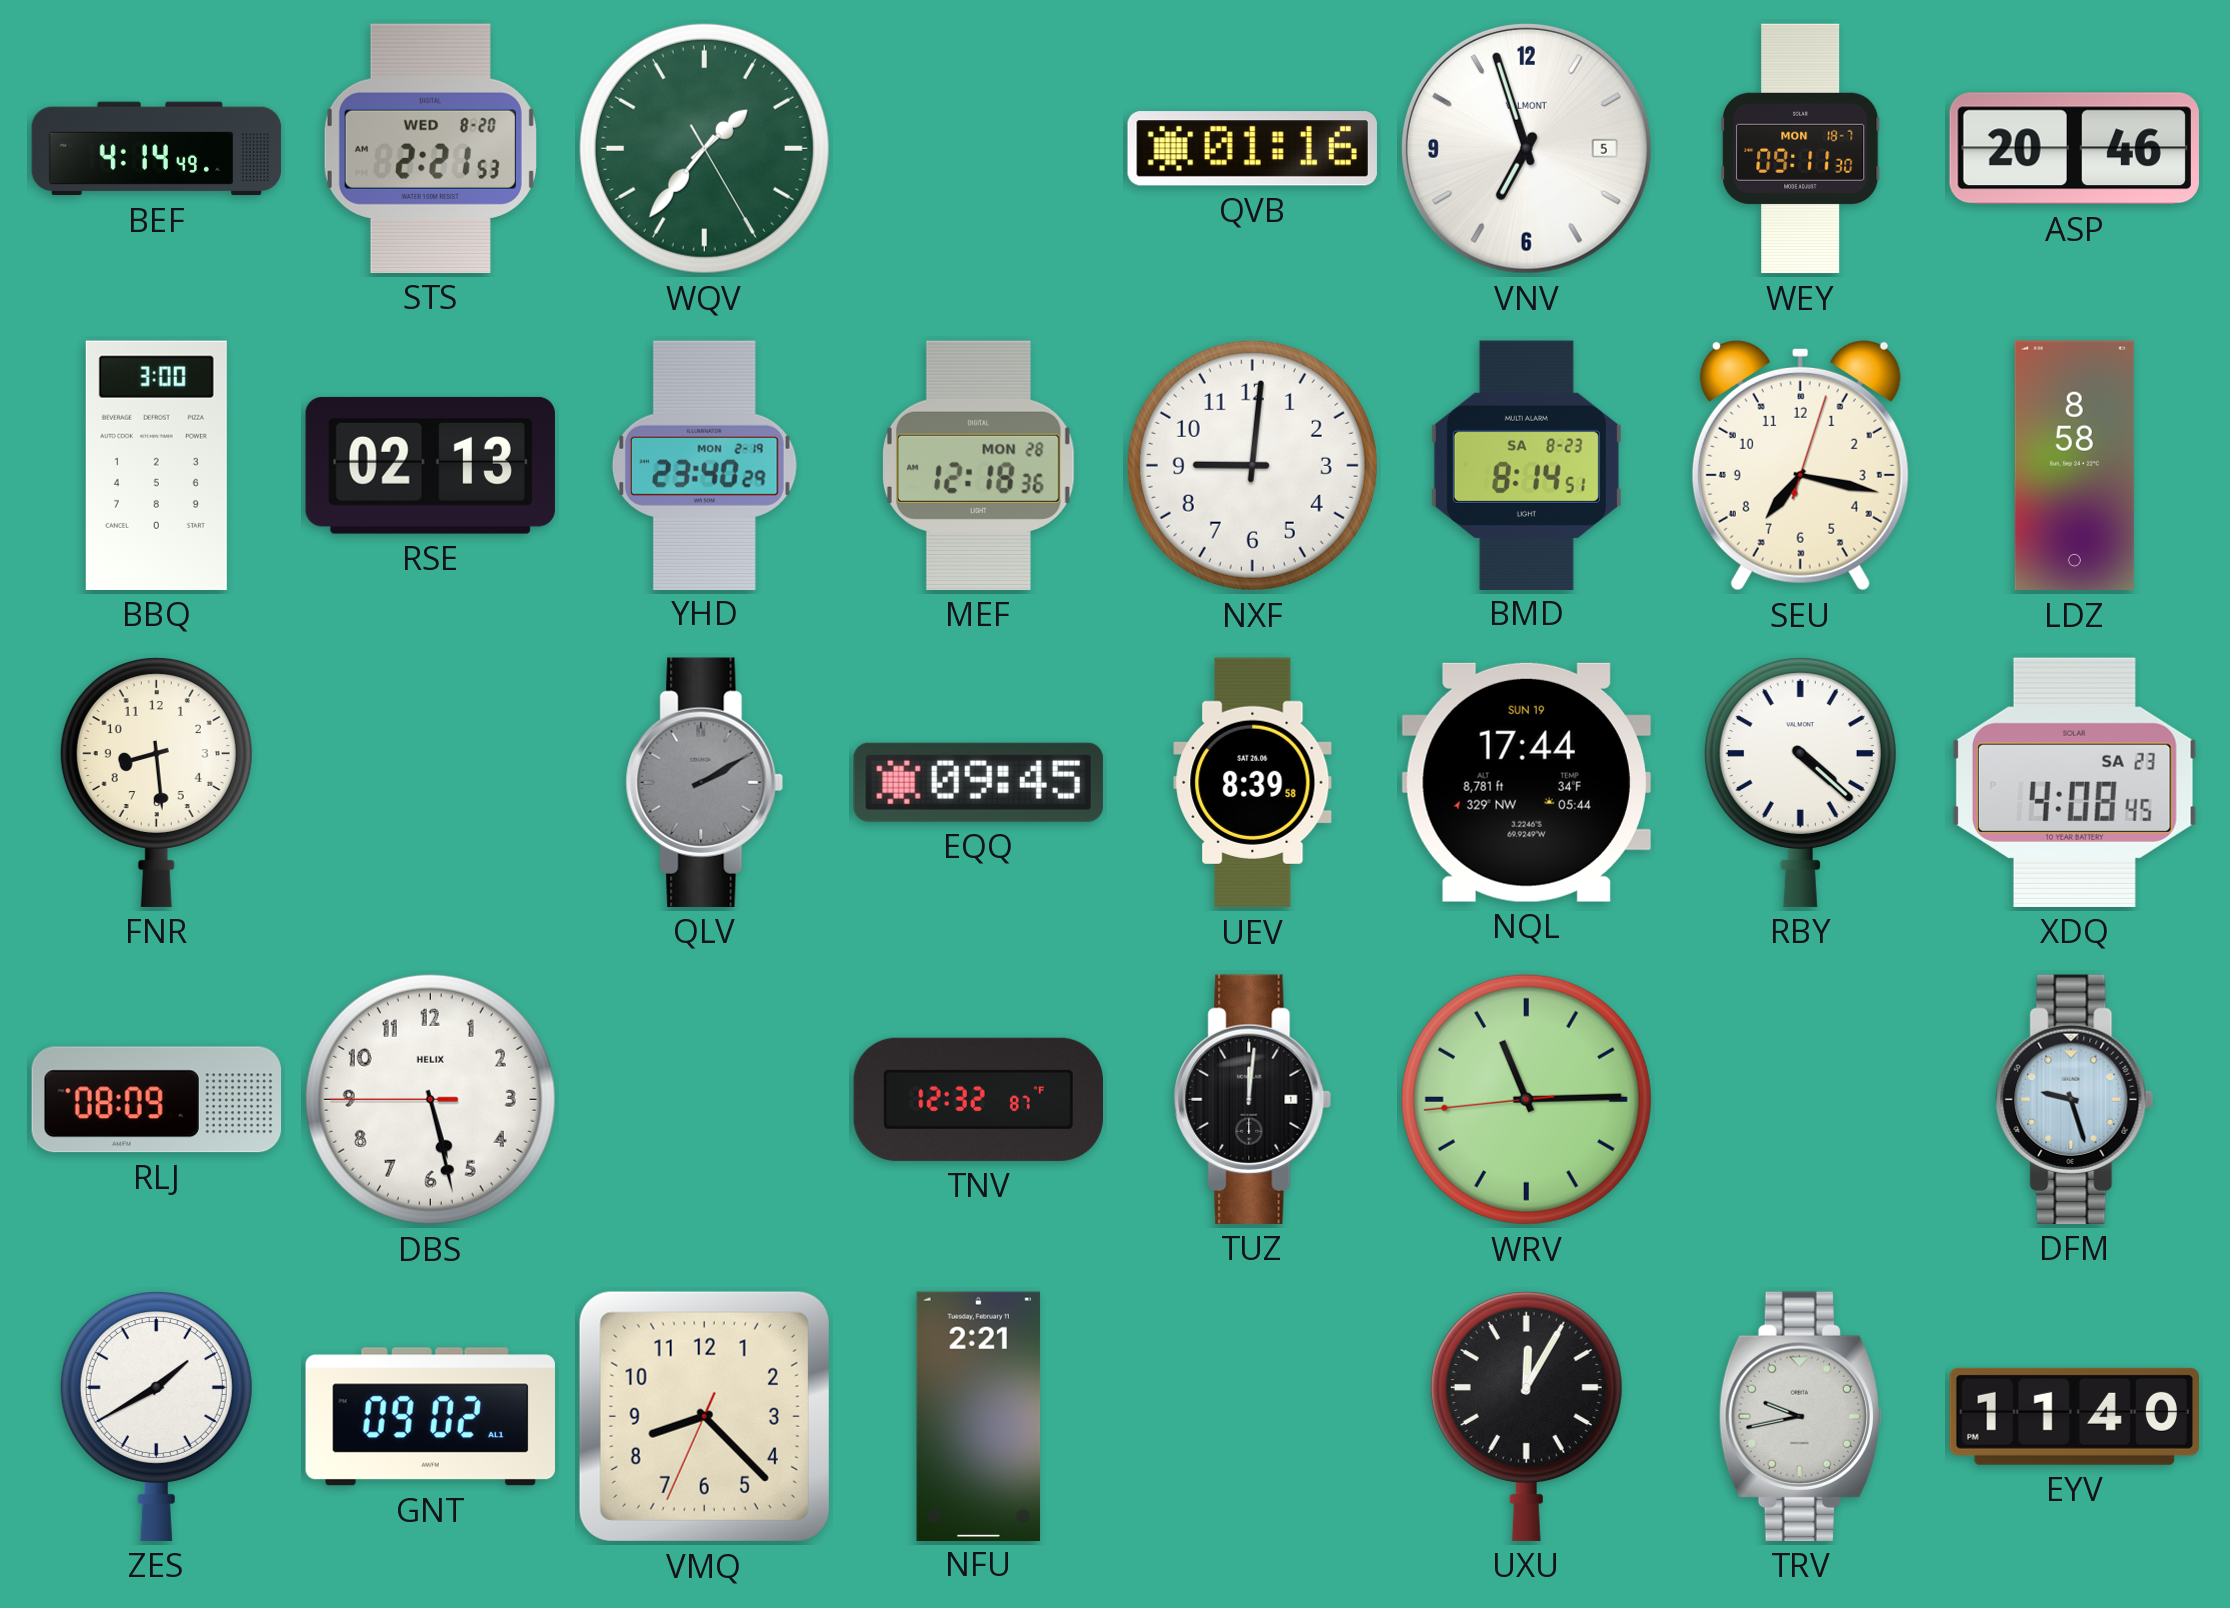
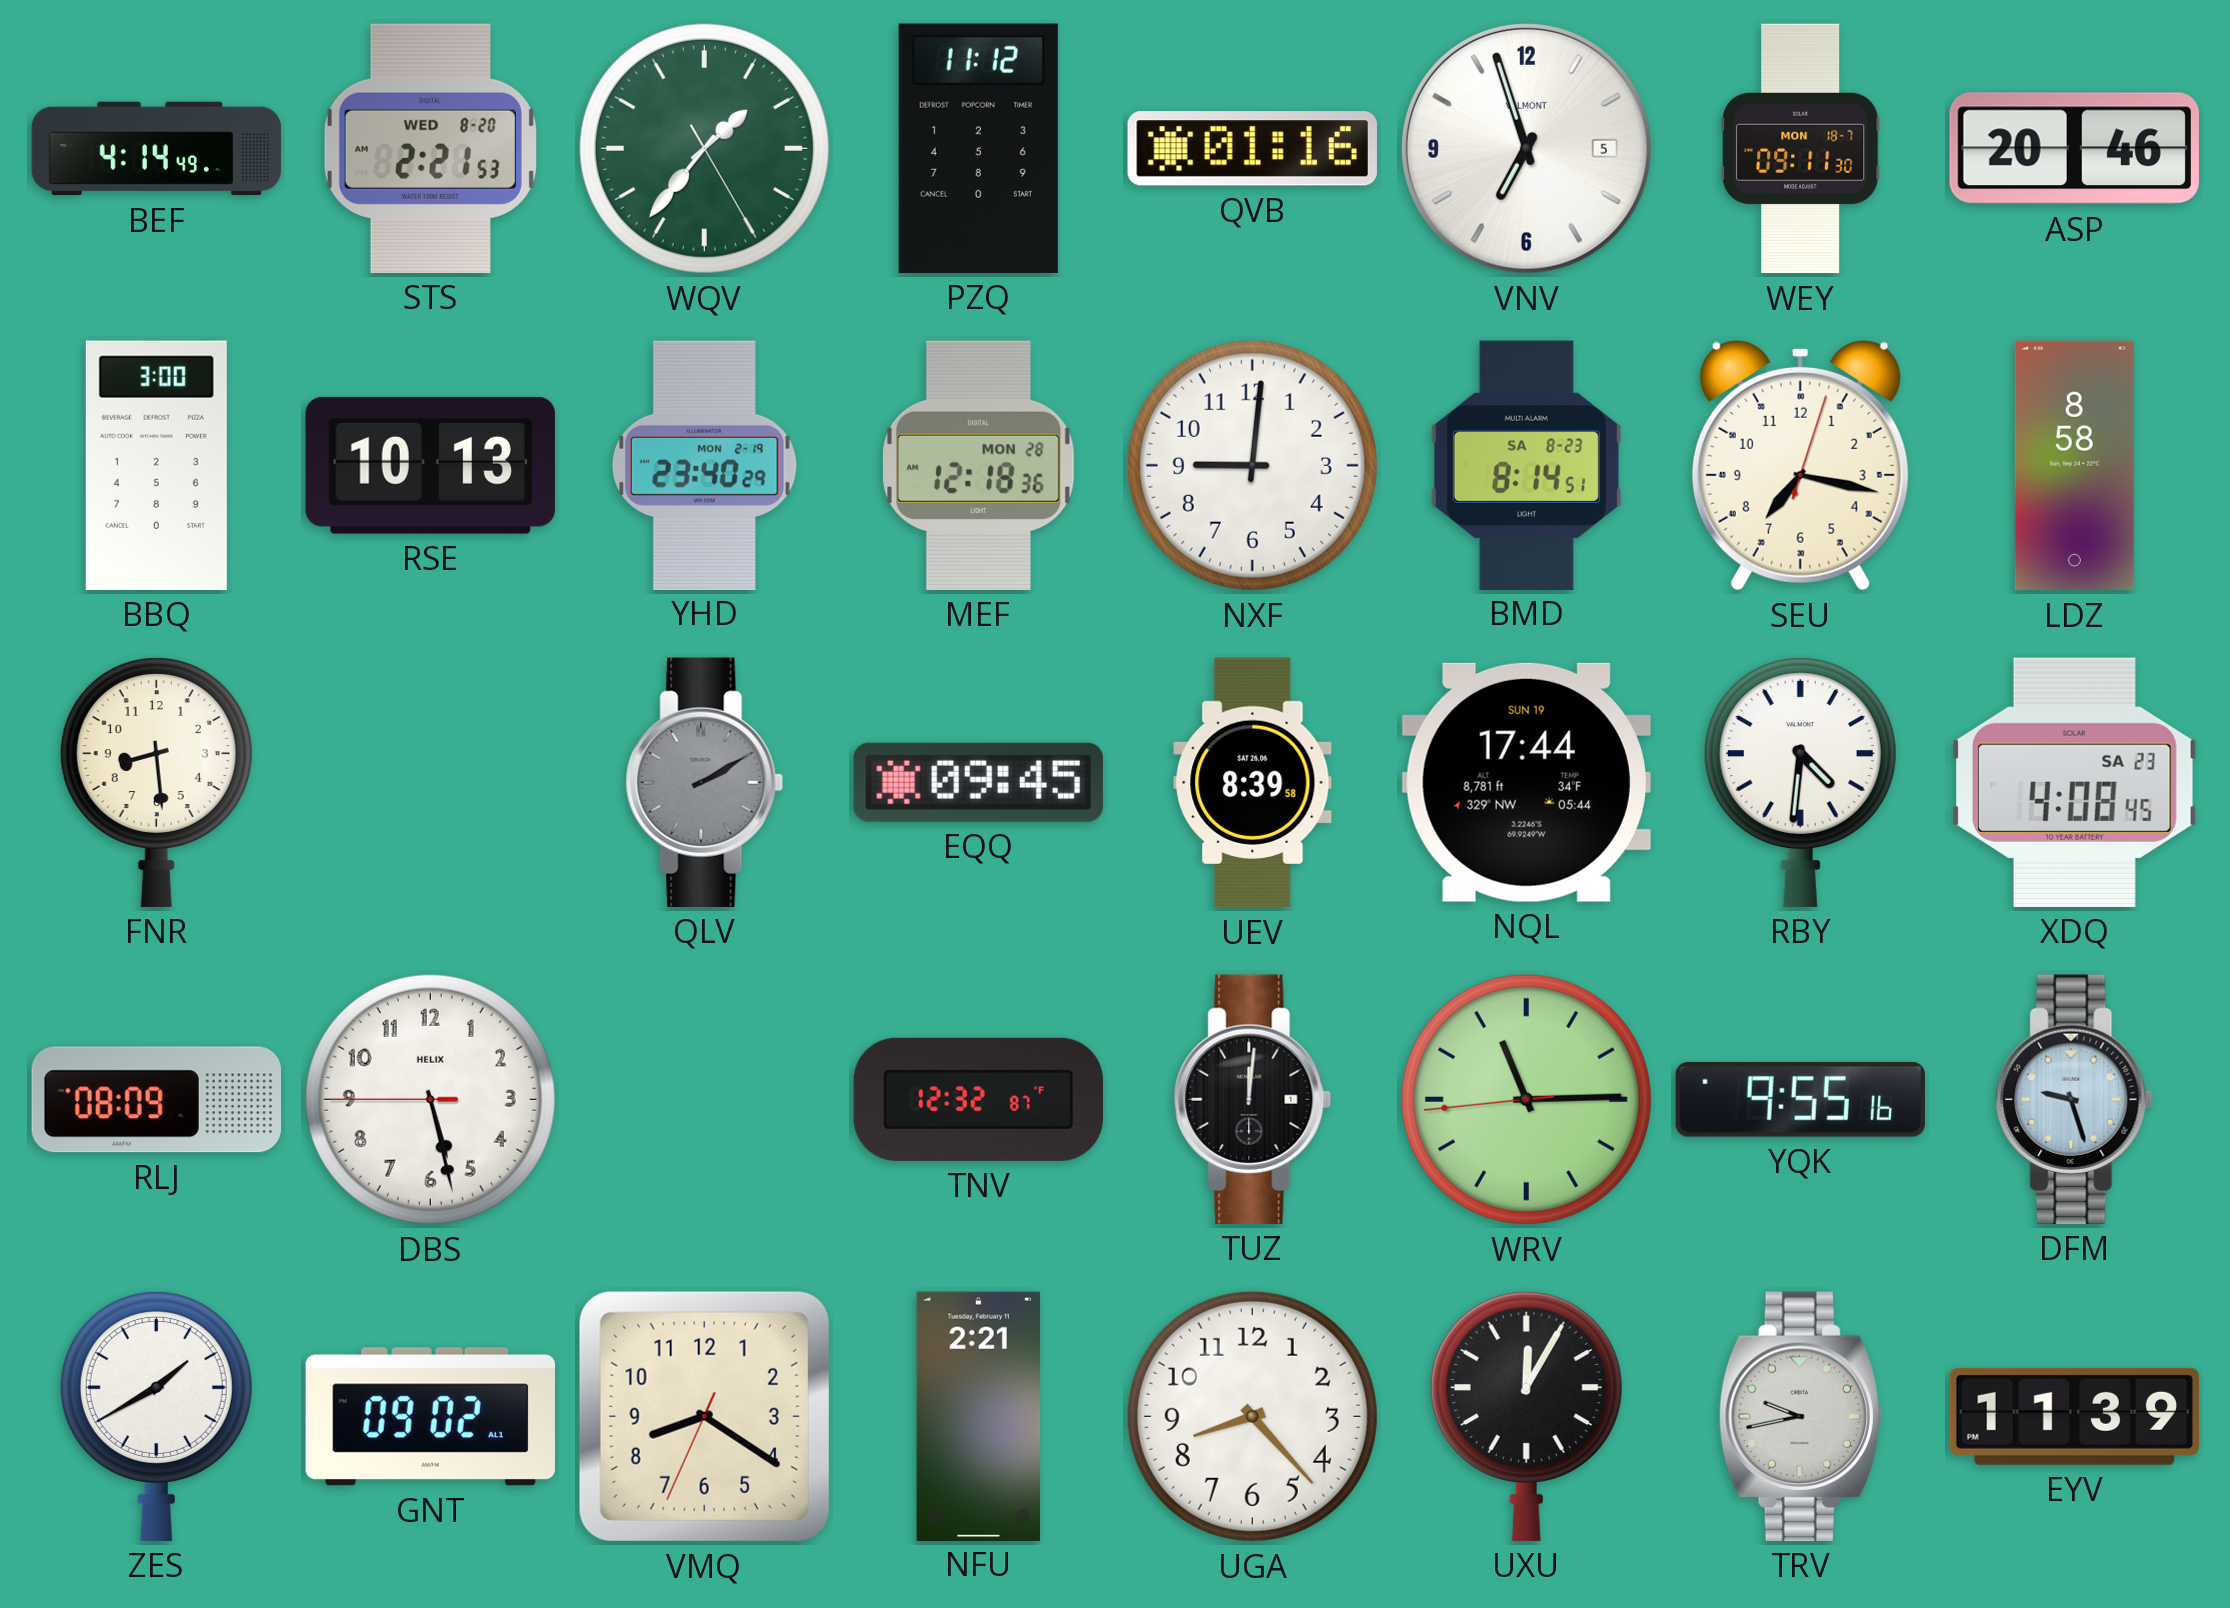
PZQ: none -> 11:12
RSE: 02:13 -> 10:13
RBY: 4:22 -> 4:31
YQK: none -> 9:55
VMQ: 8:22 -> 8:20
UGA: none -> 8:23
EYV: 11:40 -> 11:39
